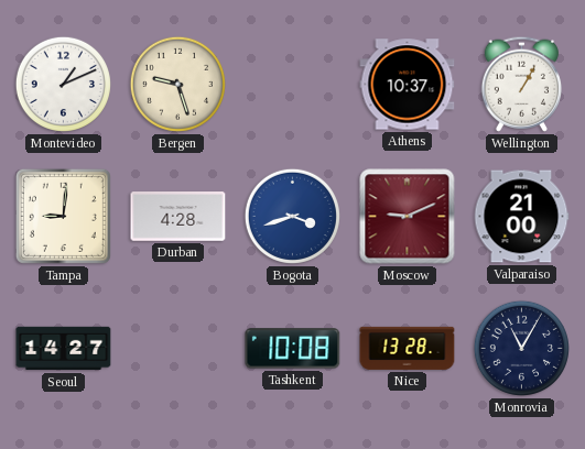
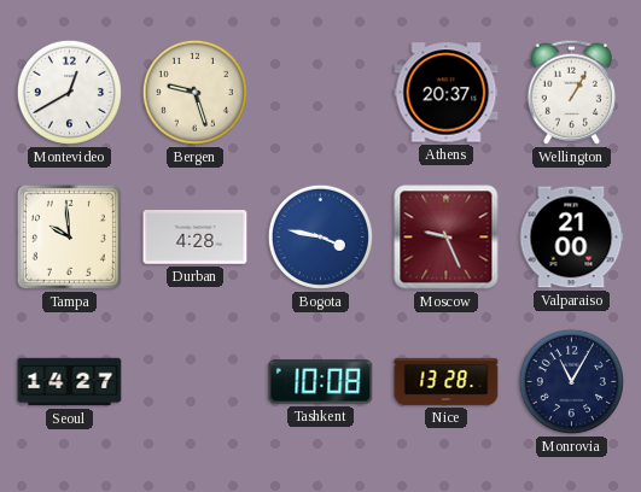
Montevideo: 1:11 -> 12:40
Athens: 10:37 -> 20:37
Tampa: 9:01 -> 9:59
Bogota: 3:42 -> 3:47
Moscow: 9:11 -> 9:26
